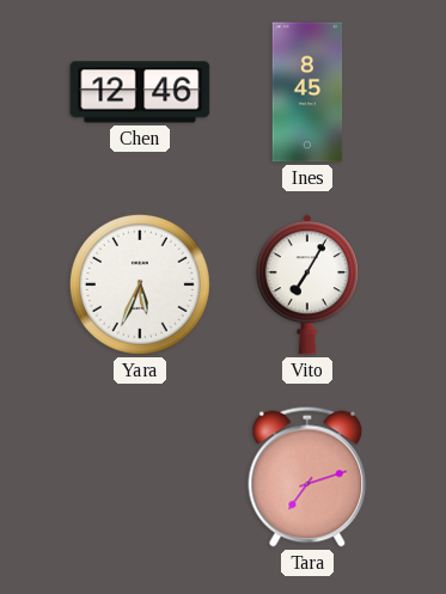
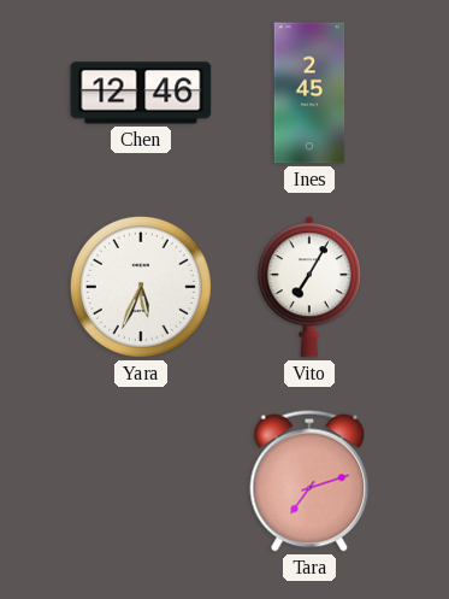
Ines: 8:45 -> 2:45
